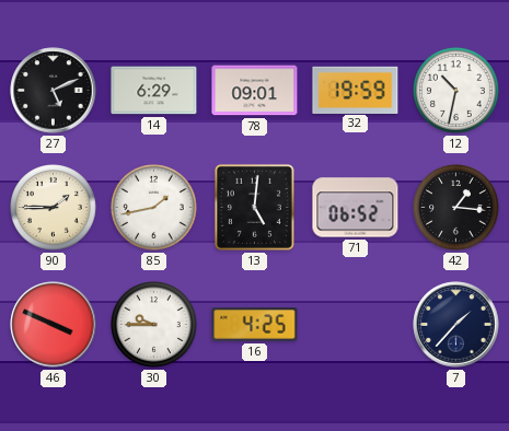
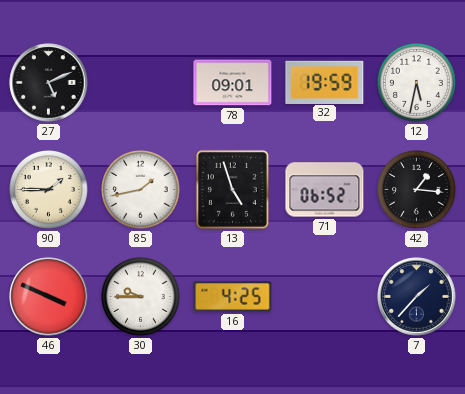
14: 6:29 -> none
12: 10:32 -> 5:32
13: 5:01 -> 4:57
